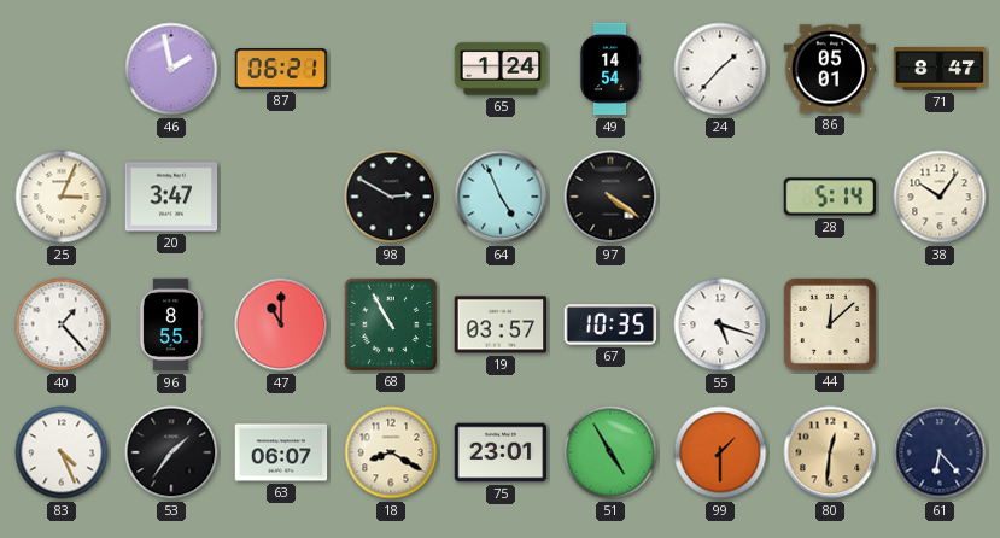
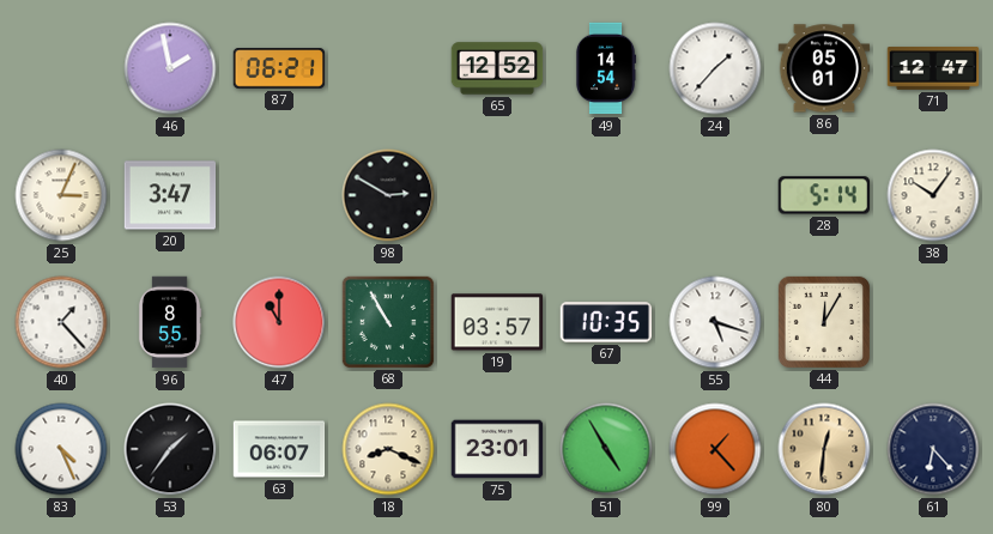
65: 1:24 -> 12:52
71: 8:47 -> 12:47
64: 4:56 -> none
97: 4:21 -> none
44: 12:08 -> 12:05
18: 8:20 -> 8:19
99: 1:30 -> 1:23
